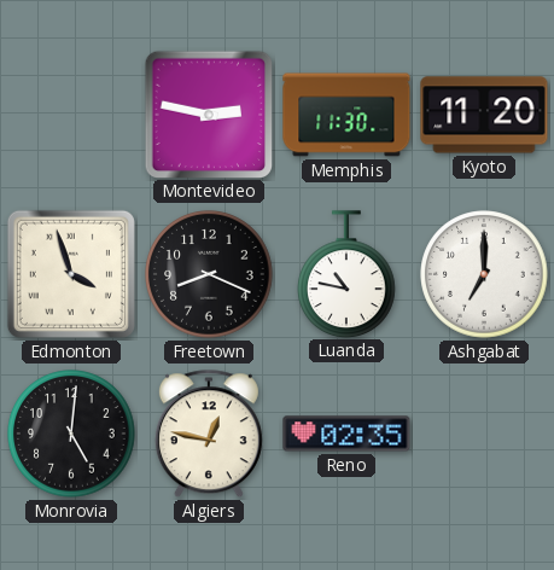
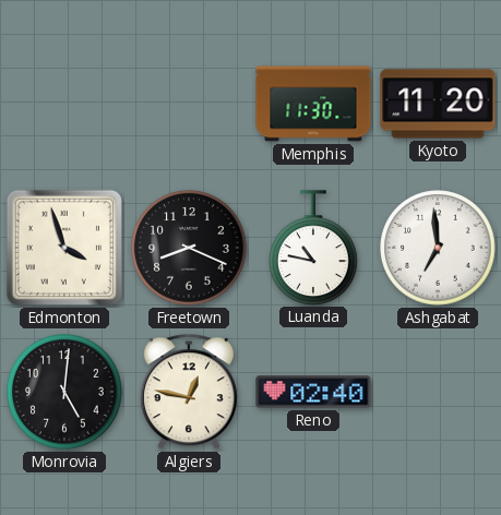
Montevideo: 2:47 -> none
Ashgabat: 7:00 -> 6:59
Reno: 02:35 -> 02:40
